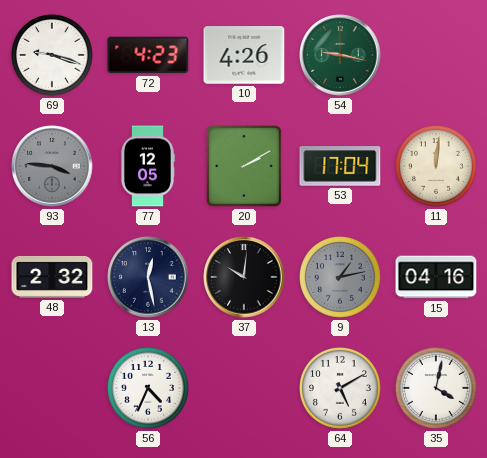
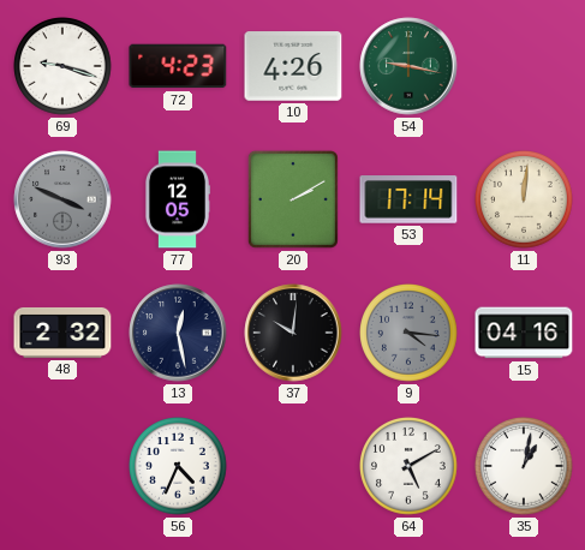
93: 3:46 -> 3:49
53: 17:04 -> 17:14
9: 1:13 -> 4:16
35: 4:02 -> 1:02
